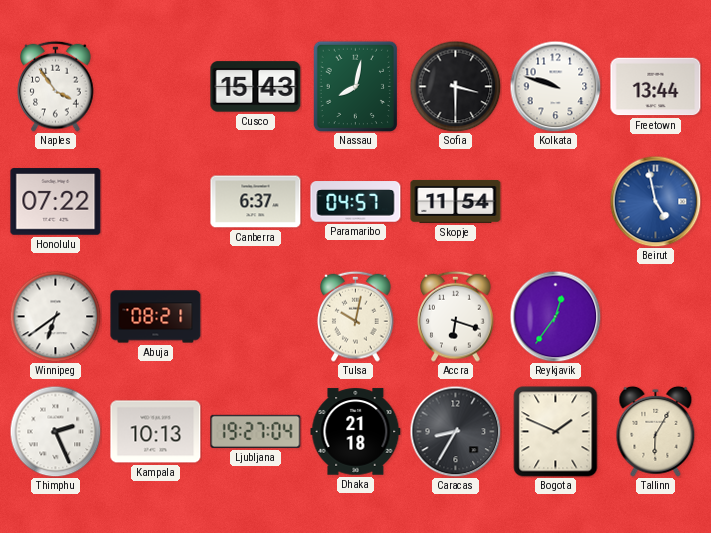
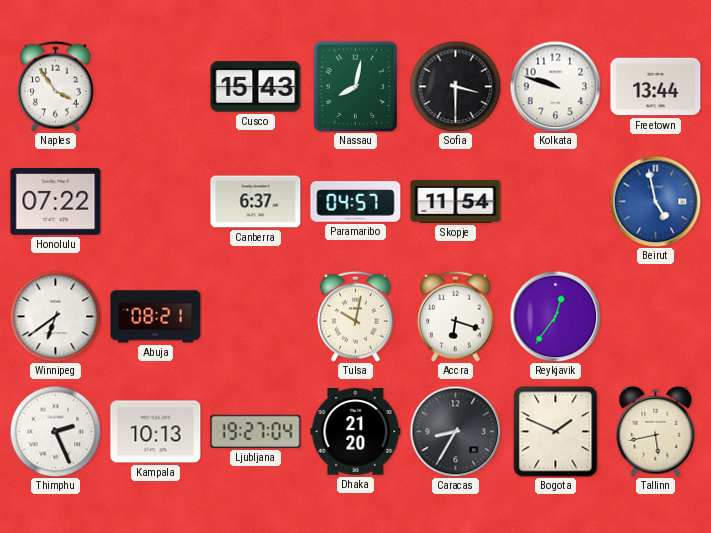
Dhaka: 21:18 -> 21:20
Tallinn: 6:05 -> 5:43
